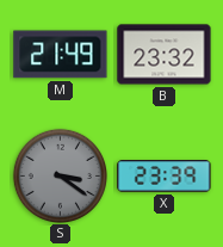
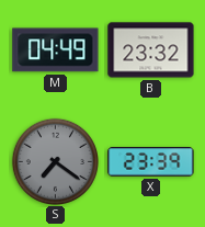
M: 21:49 -> 04:49
S: 3:21 -> 7:21
